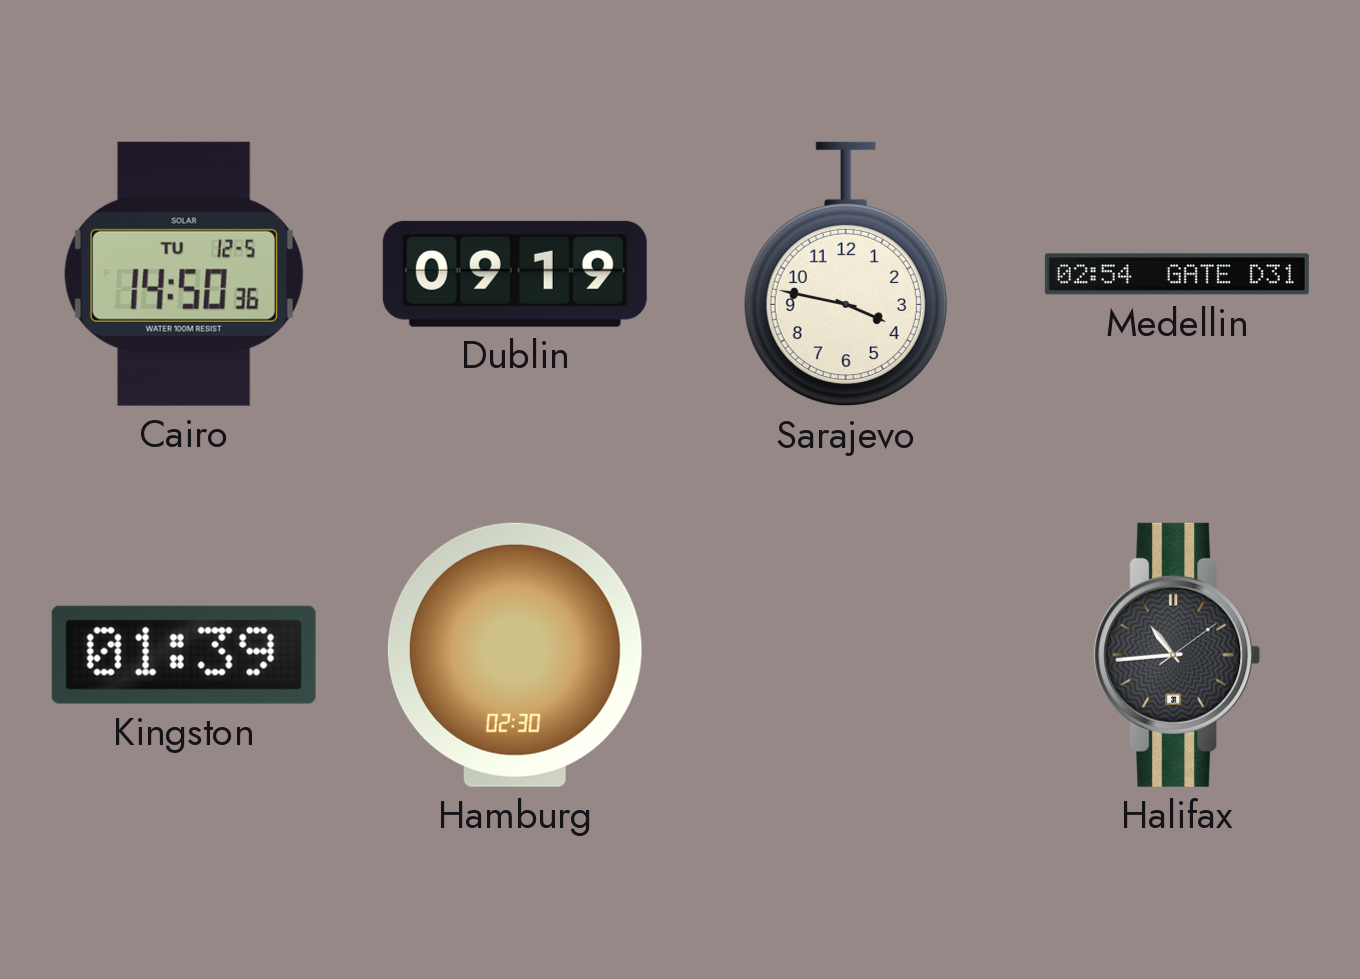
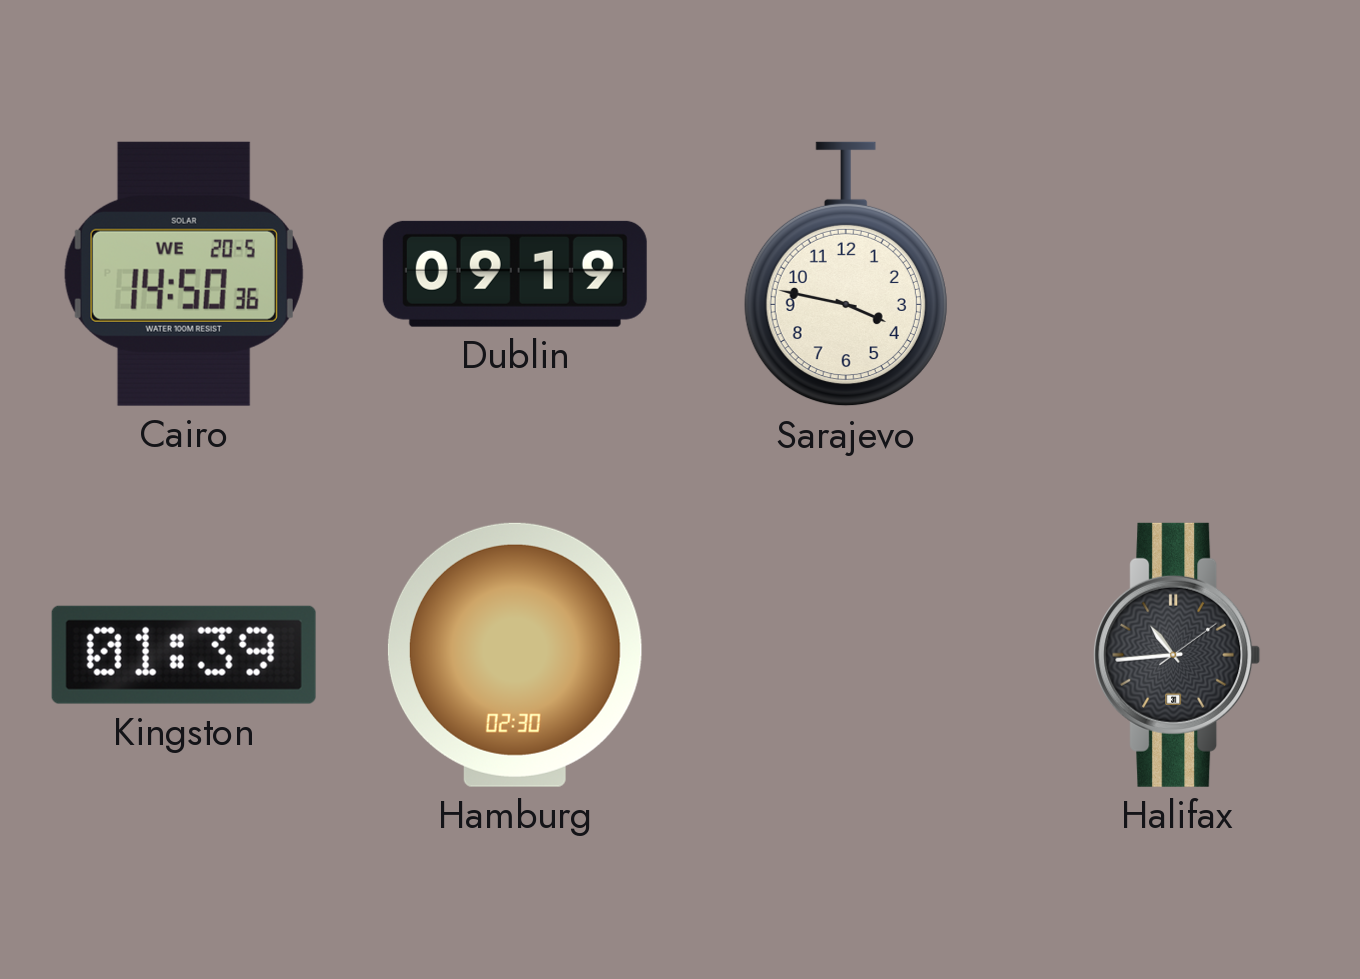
Cairo date: TU 12-5 -> WE 20-5
Medellin: 02:54 -> none
